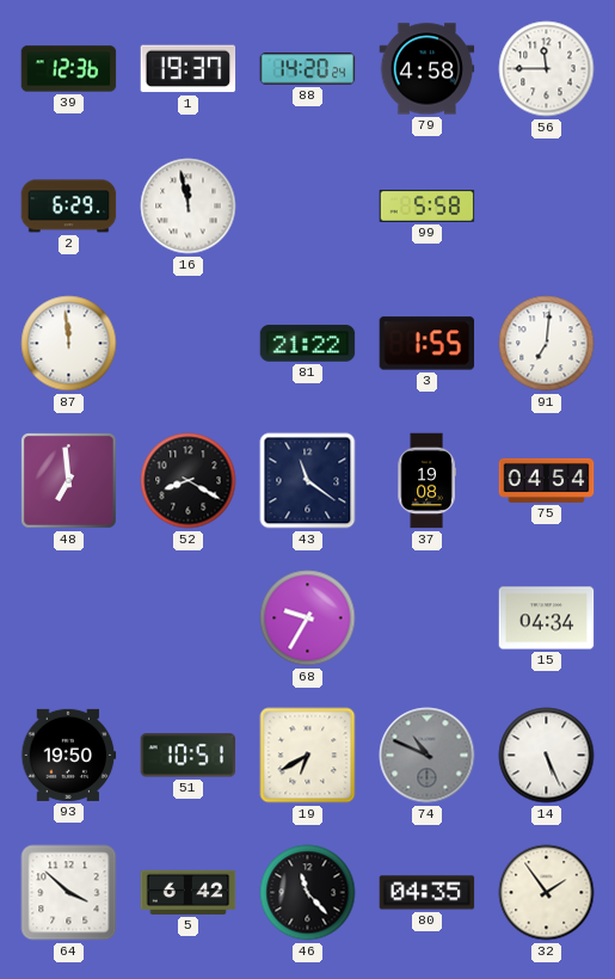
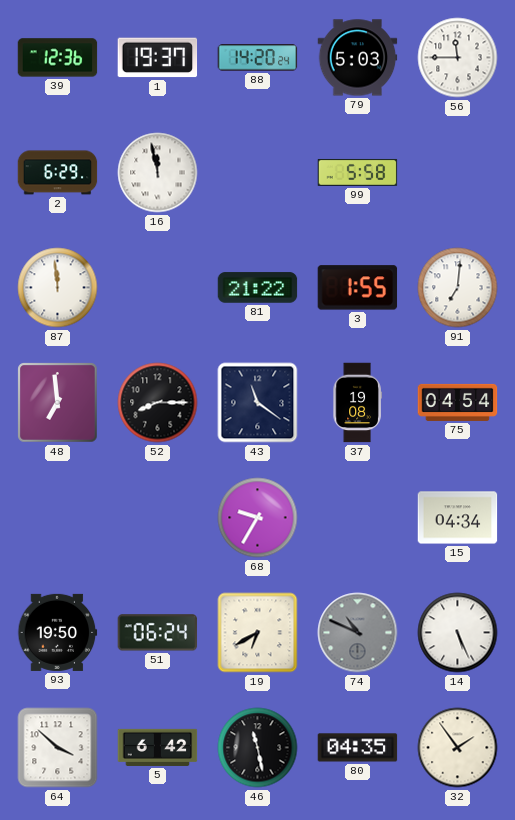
79: 4:58 -> 5:03
52: 8:20 -> 8:15
51: 10:51 -> 06:24
46: 11:23 -> 11:28
